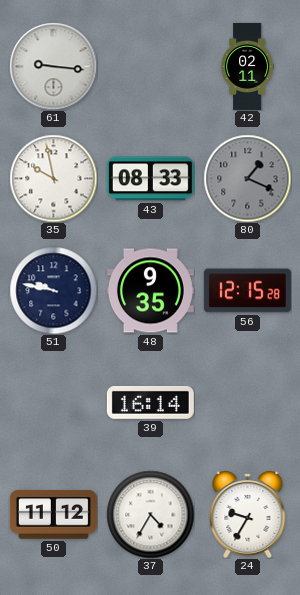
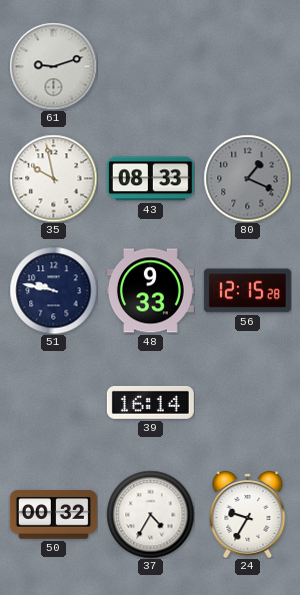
61: 9:16 -> 9:12
42: 02:11 -> none
48: 9:35 -> 9:33
50: 11:12 -> 00:32
